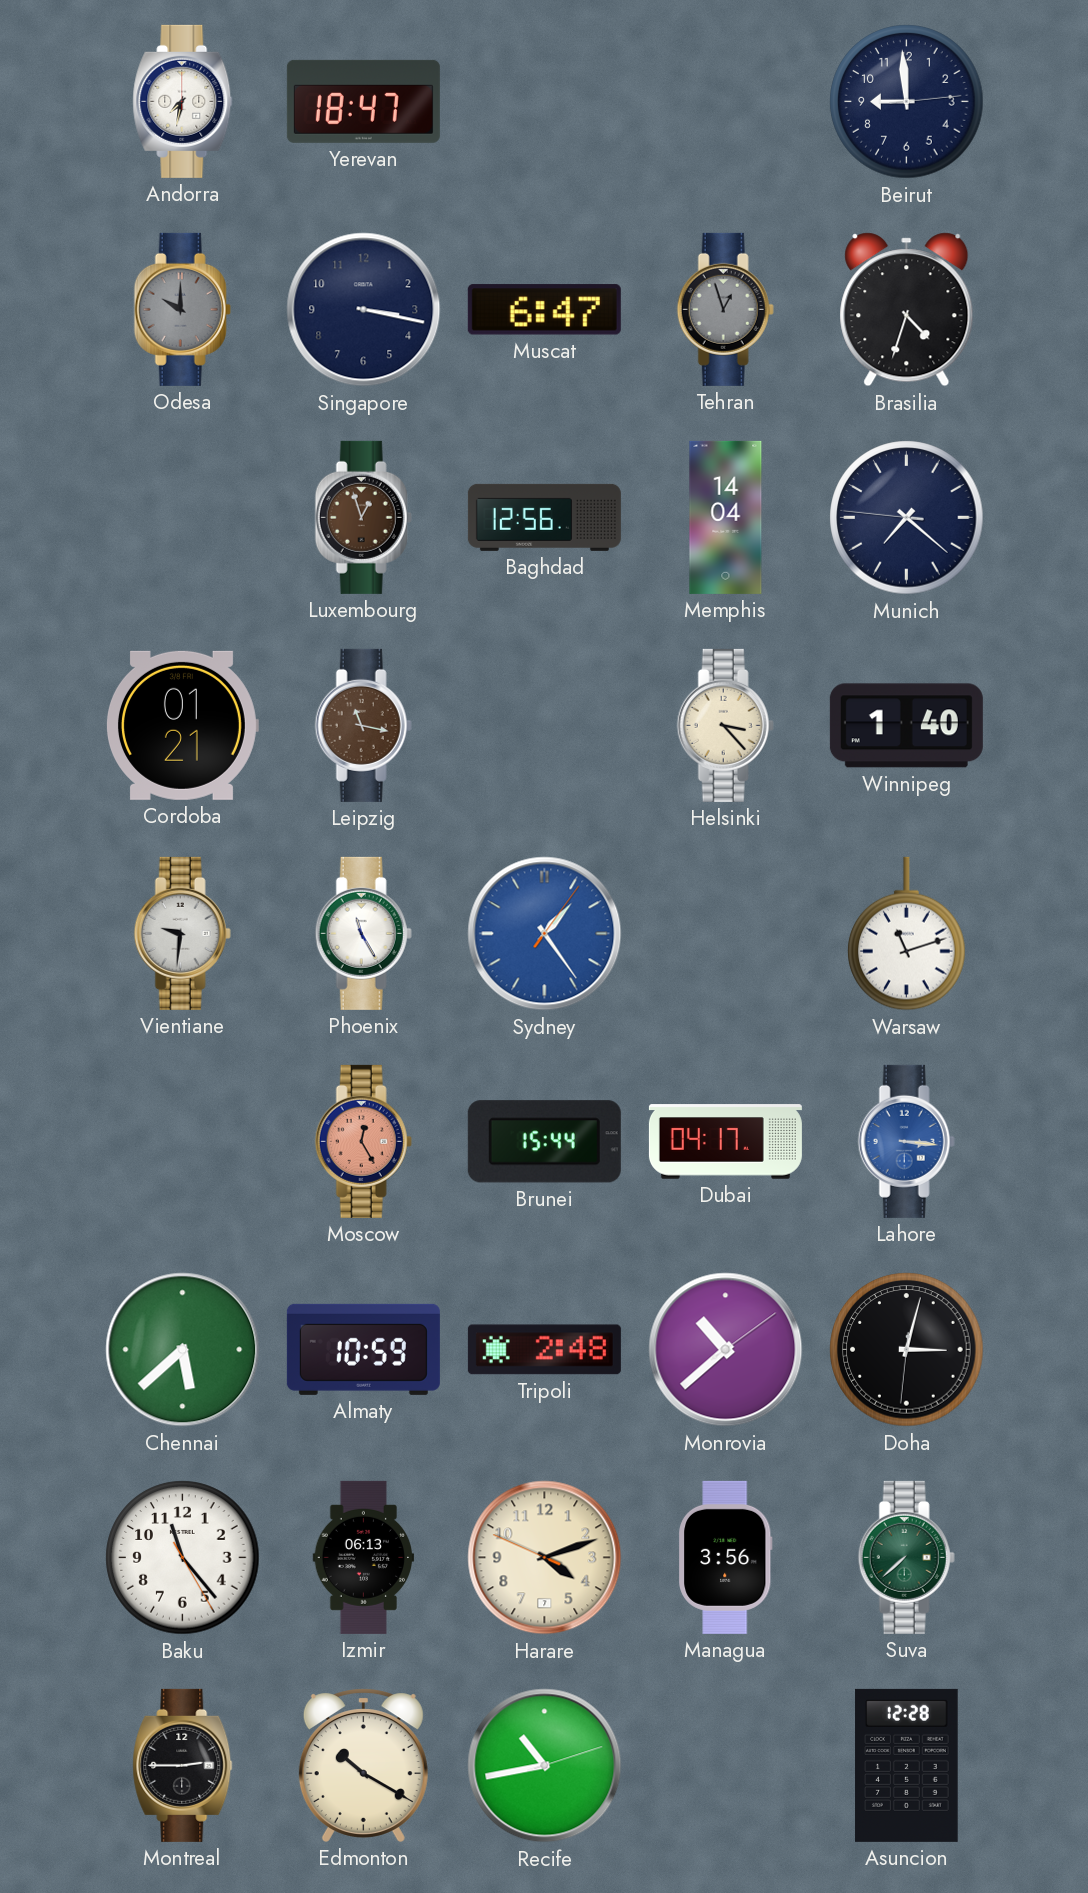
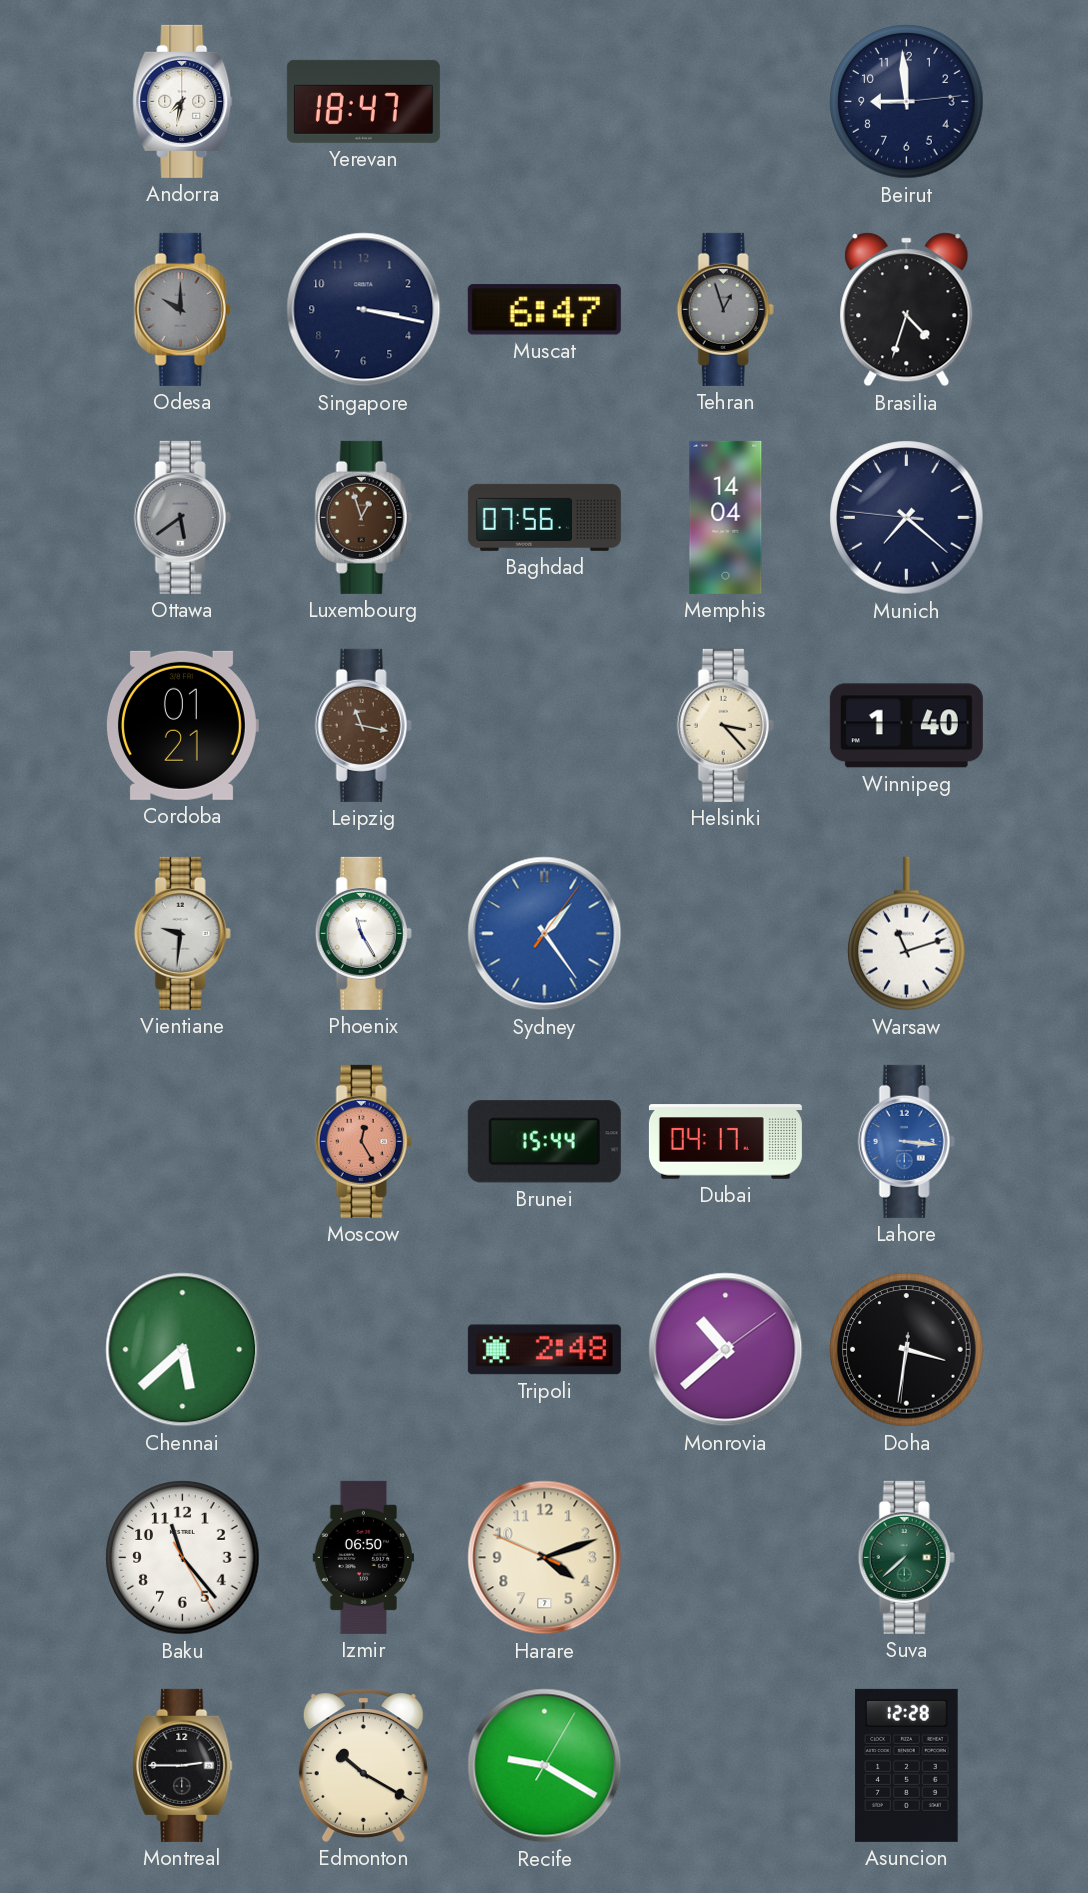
Ottawa: none -> 5:39
Baghdad: 12:56 -> 07:56
Almaty: 10:59 -> none
Doha: 3:02 -> 3:31
Izmir: 06:13 -> 06:50
Managua: 3:56 -> none
Recife: 10:43 -> 9:20
